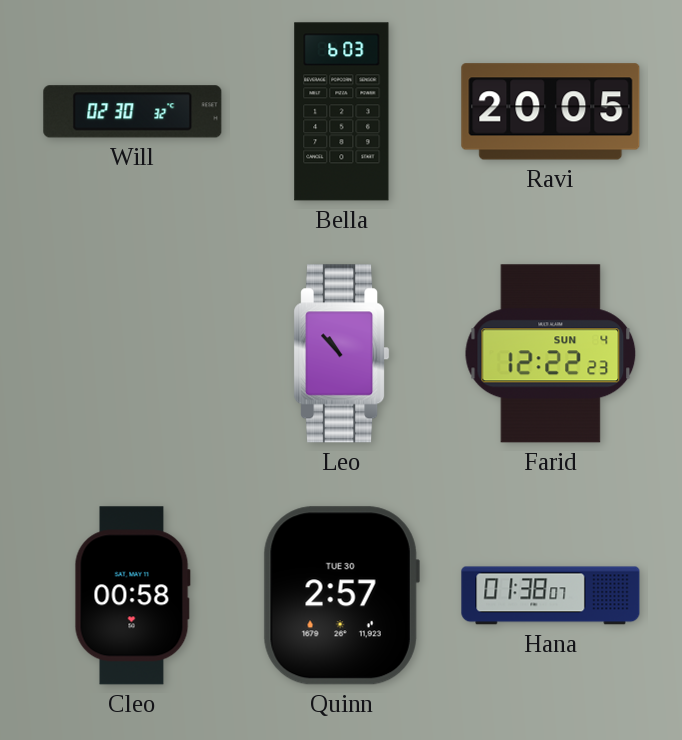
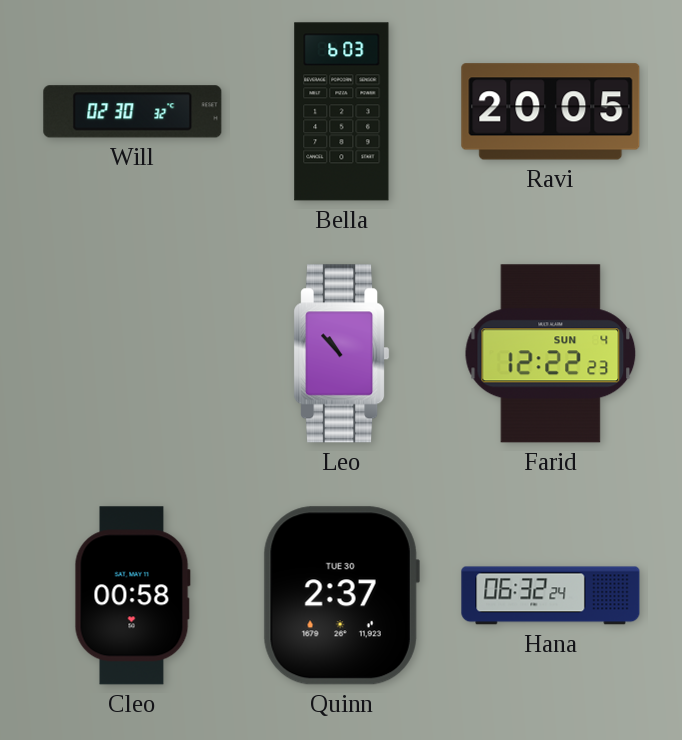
Quinn: 2:57 -> 2:37
Hana: 01:38 -> 06:32
